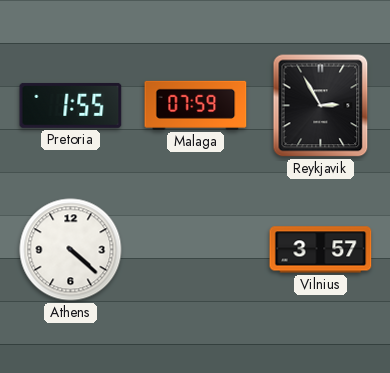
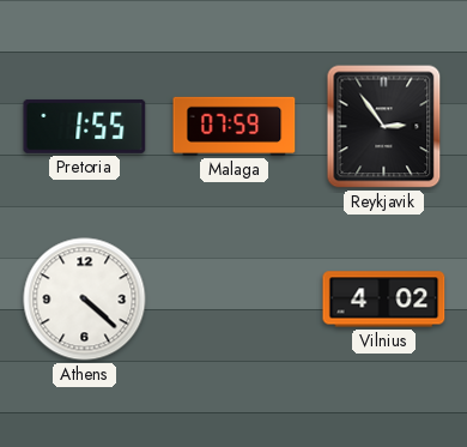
Reykjavik: 2:55 -> 2:54
Vilnius: 3:57 -> 4:02
